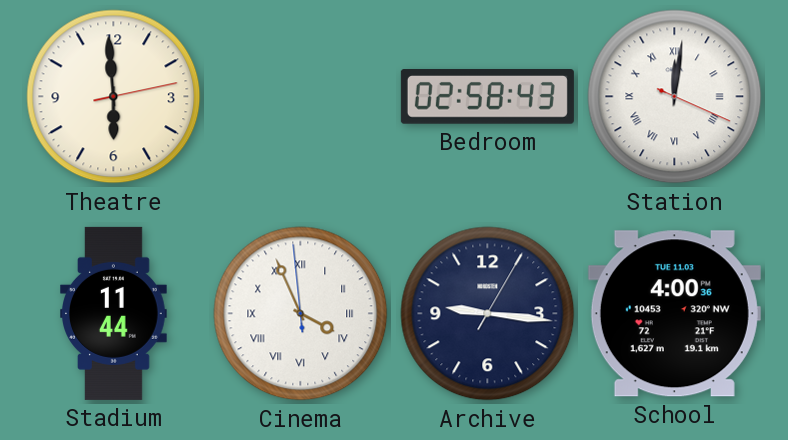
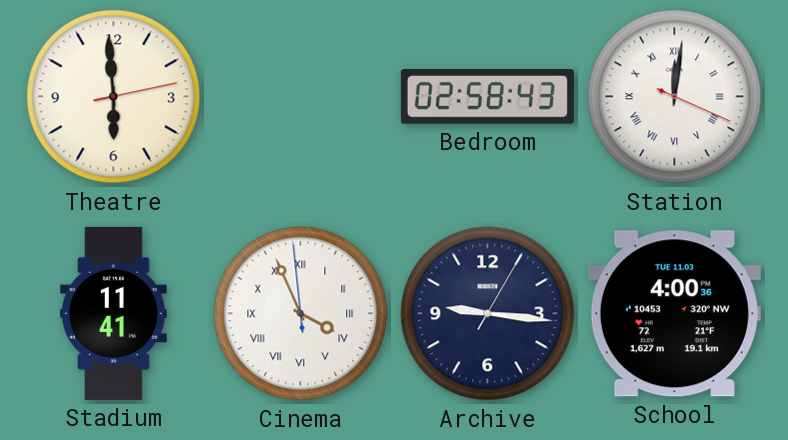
Stadium: 11:44 -> 11:41
